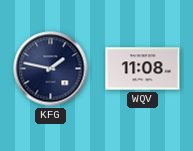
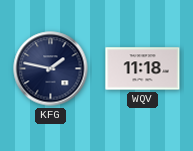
WQV: 11:08 -> 11:18
